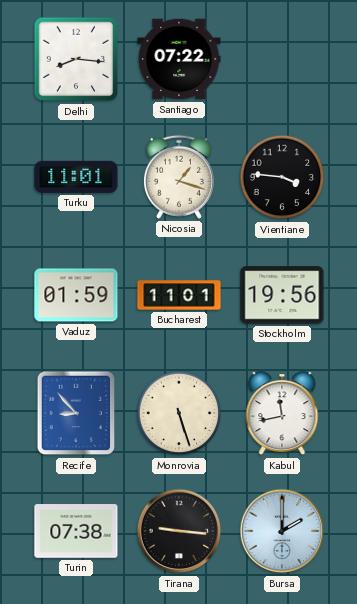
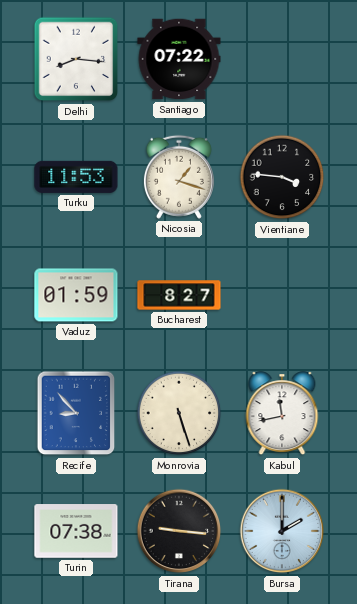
Turku: 11:01 -> 11:53
Bucharest: 11:01 -> 8:27
Stockholm: 19:56 -> none
